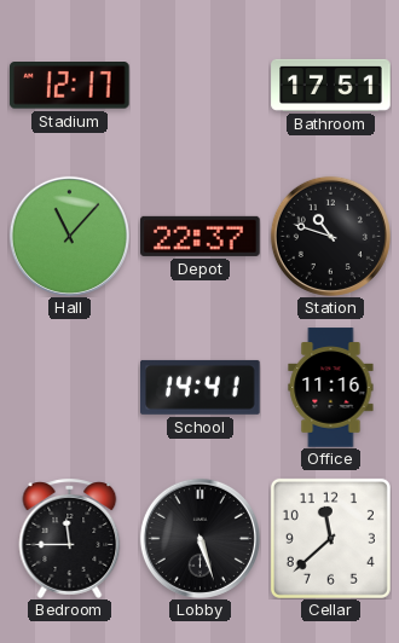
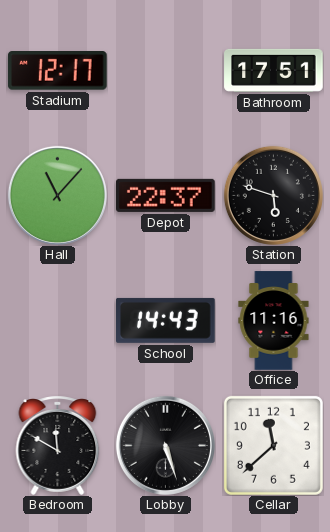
Station: 10:48 -> 5:48
School: 14:41 -> 14:43
Bedroom: 11:45 -> 11:50
